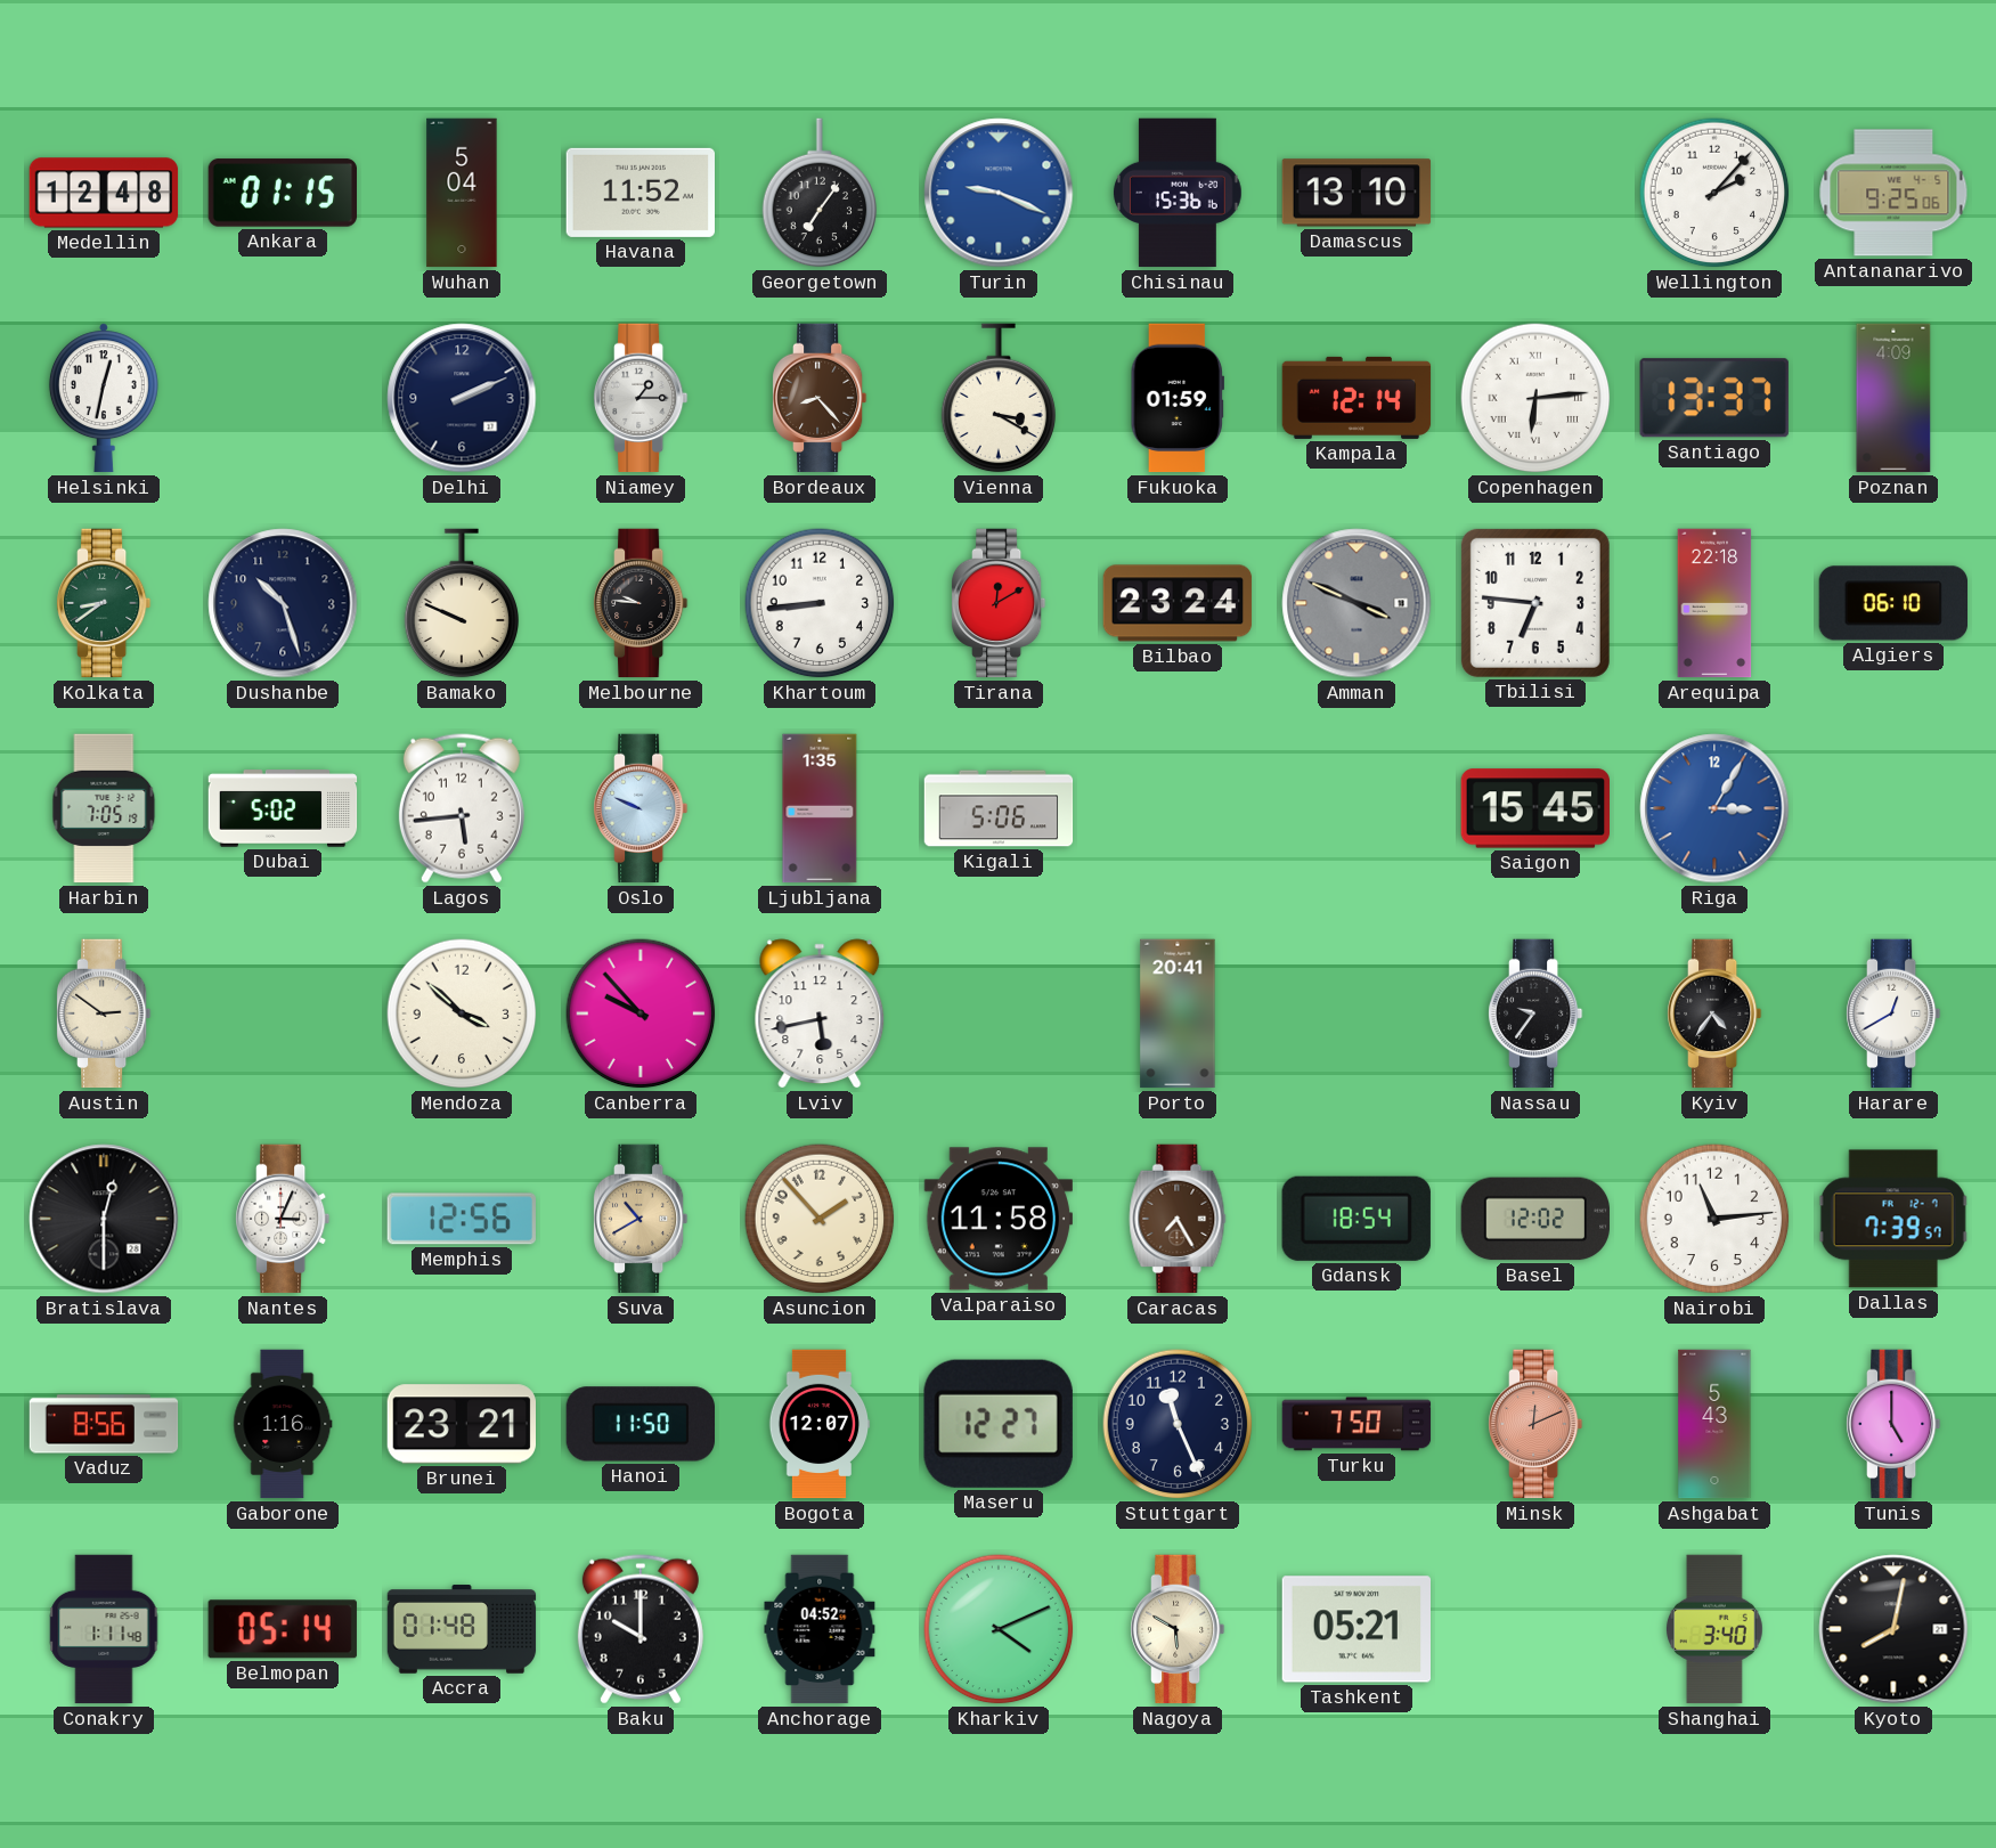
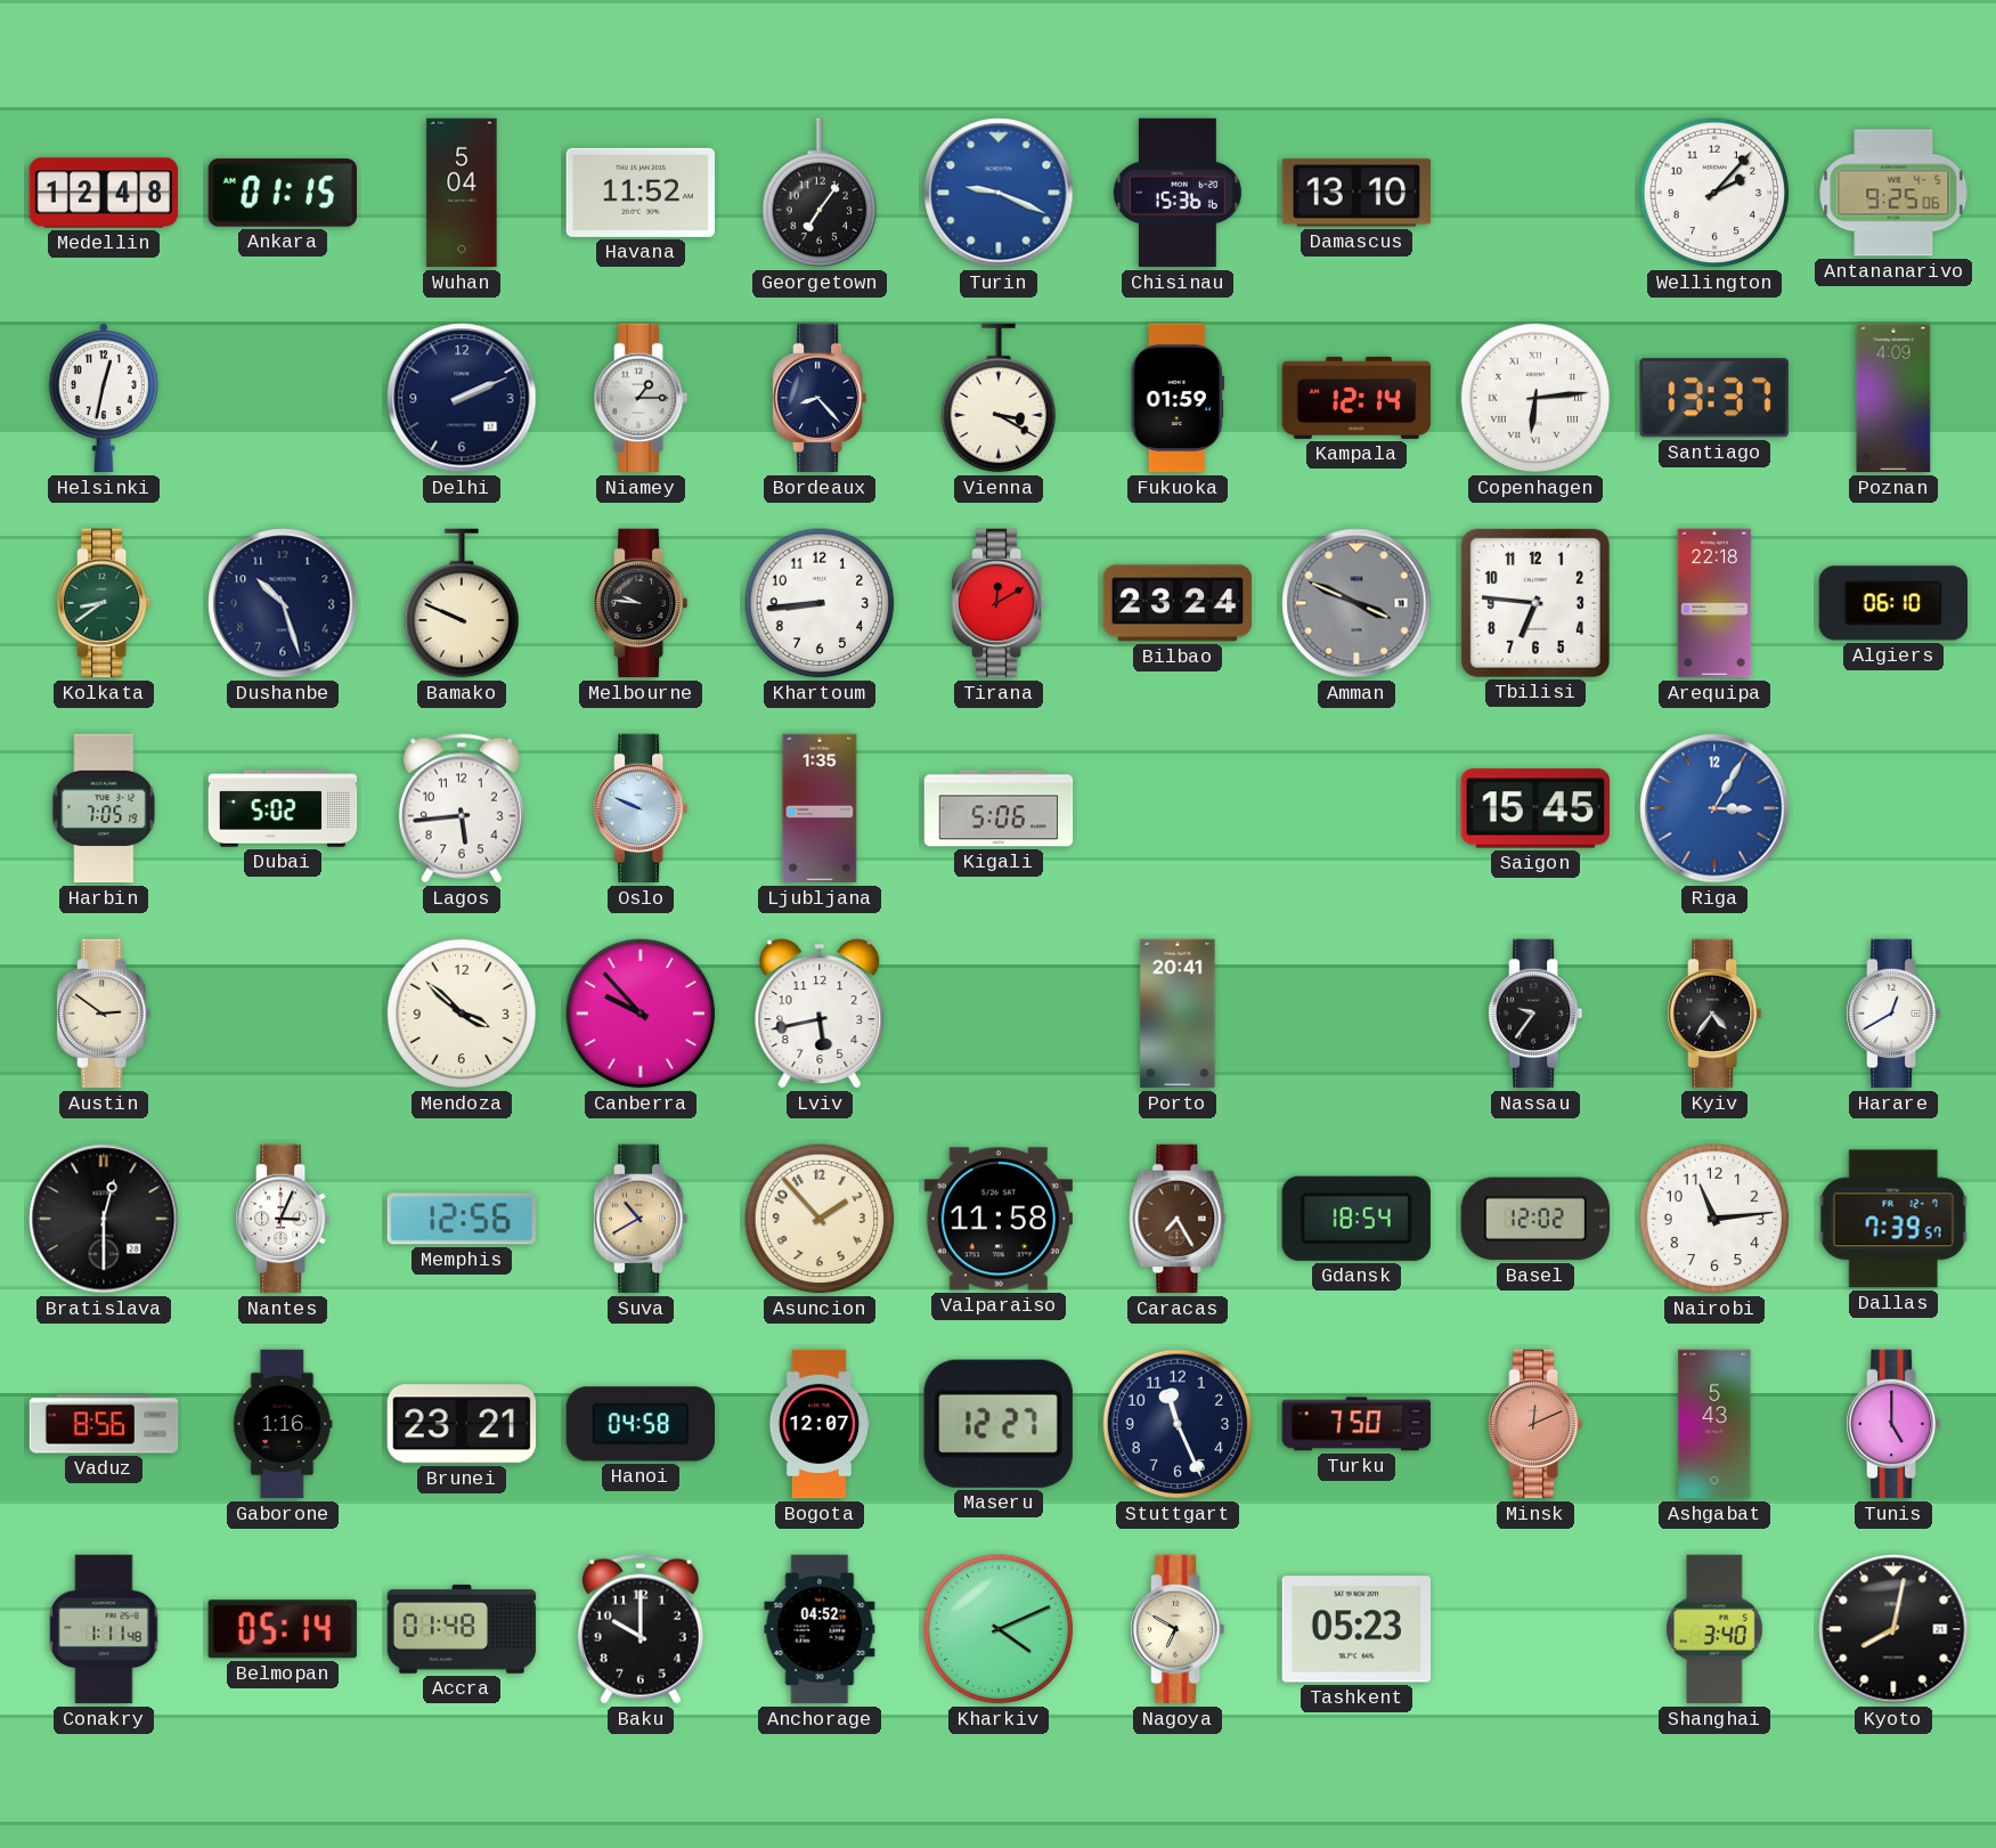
Bordeaux dial: brown -> navy
Hanoi: 11:50 -> 04:58
Nagoya: 5:50 -> 6:50
Tashkent: 05:21 -> 05:23
